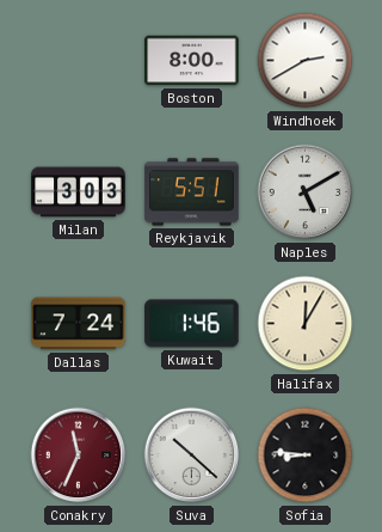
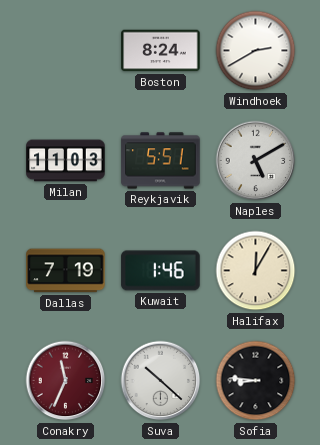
Boston: 8:00 -> 8:24
Milan: 3:03 -> 11:03
Dallas: 7:24 -> 7:19
